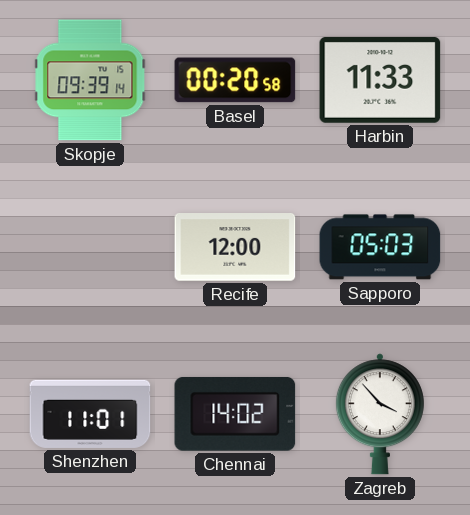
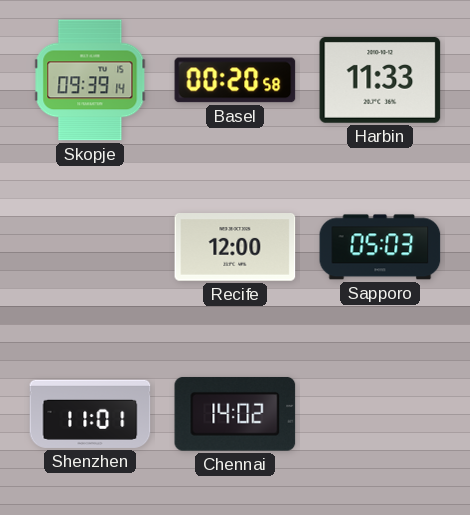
Zagreb: 3:53 -> none
